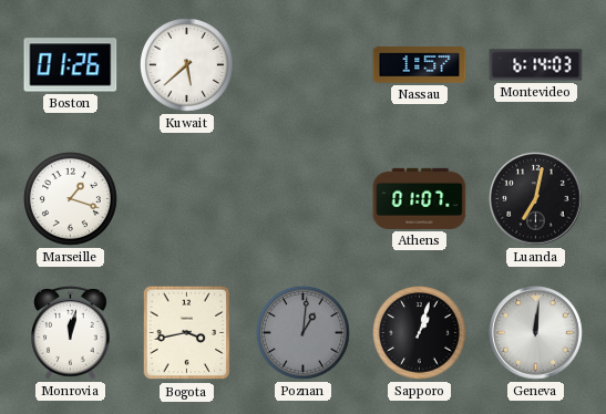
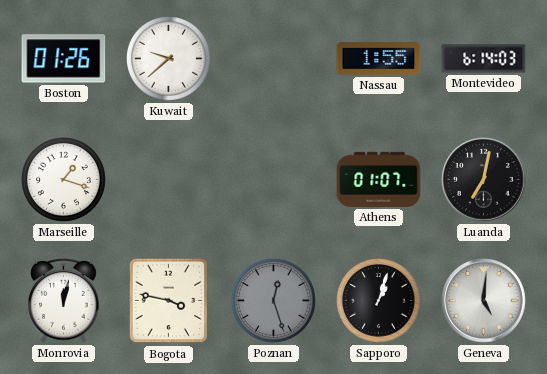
Kuwait: 5:38 -> 9:38
Nassau: 1:57 -> 1:55
Bogota: 3:43 -> 3:47
Poznan: 1:01 -> 12:27
Geneva: 12:01 -> 5:01
